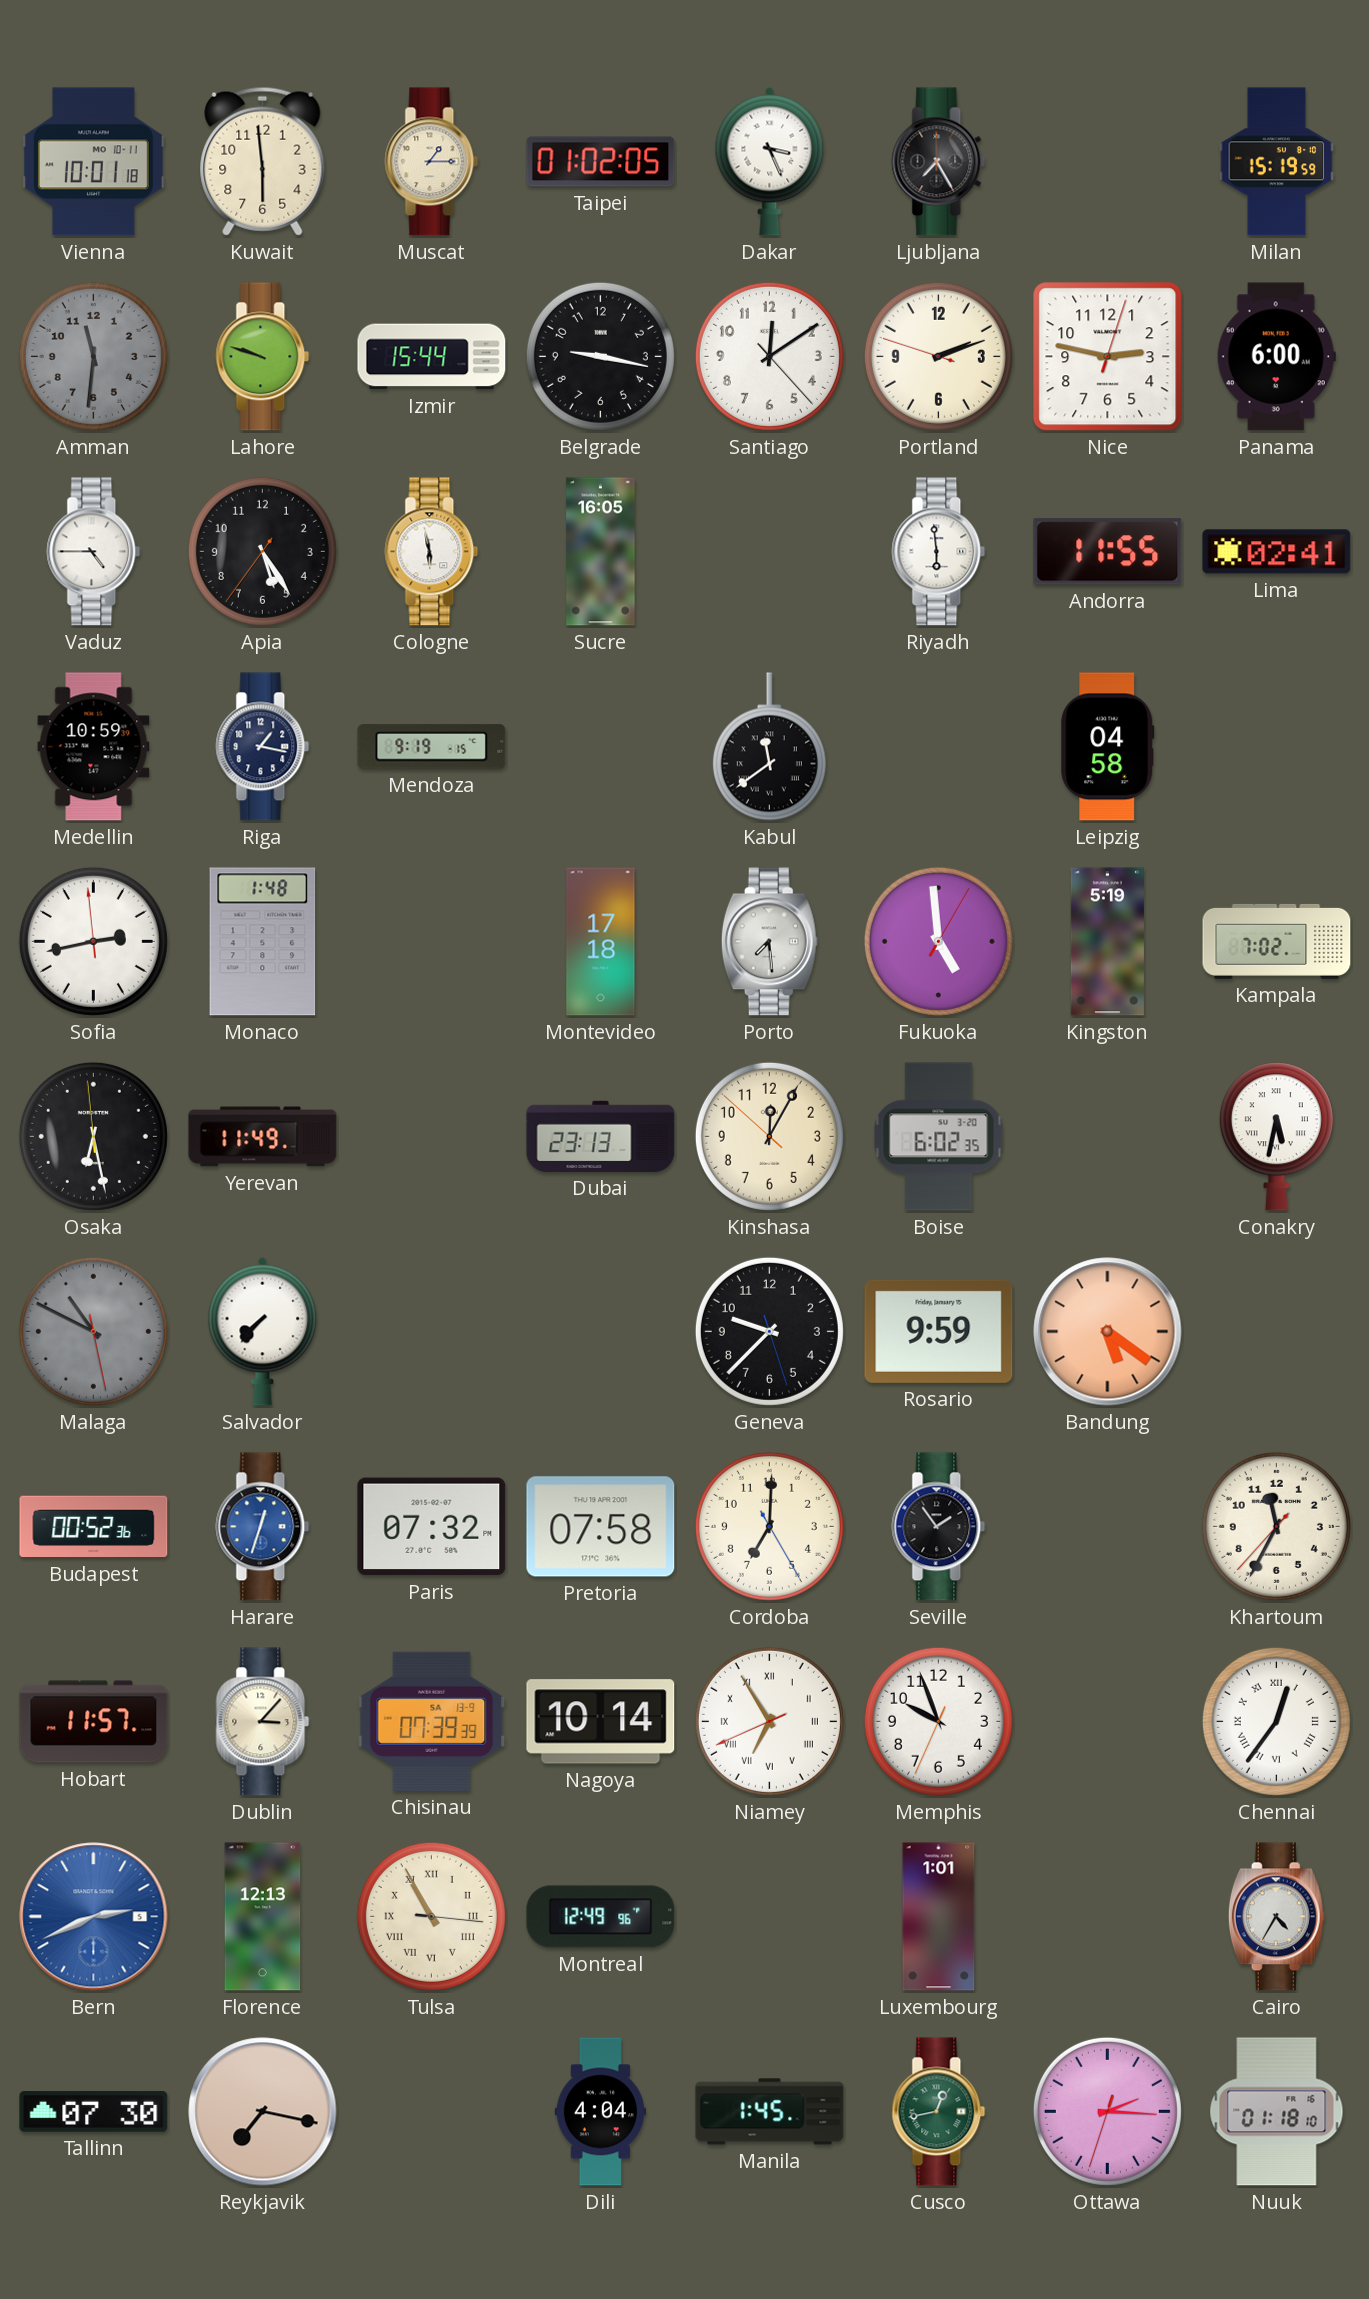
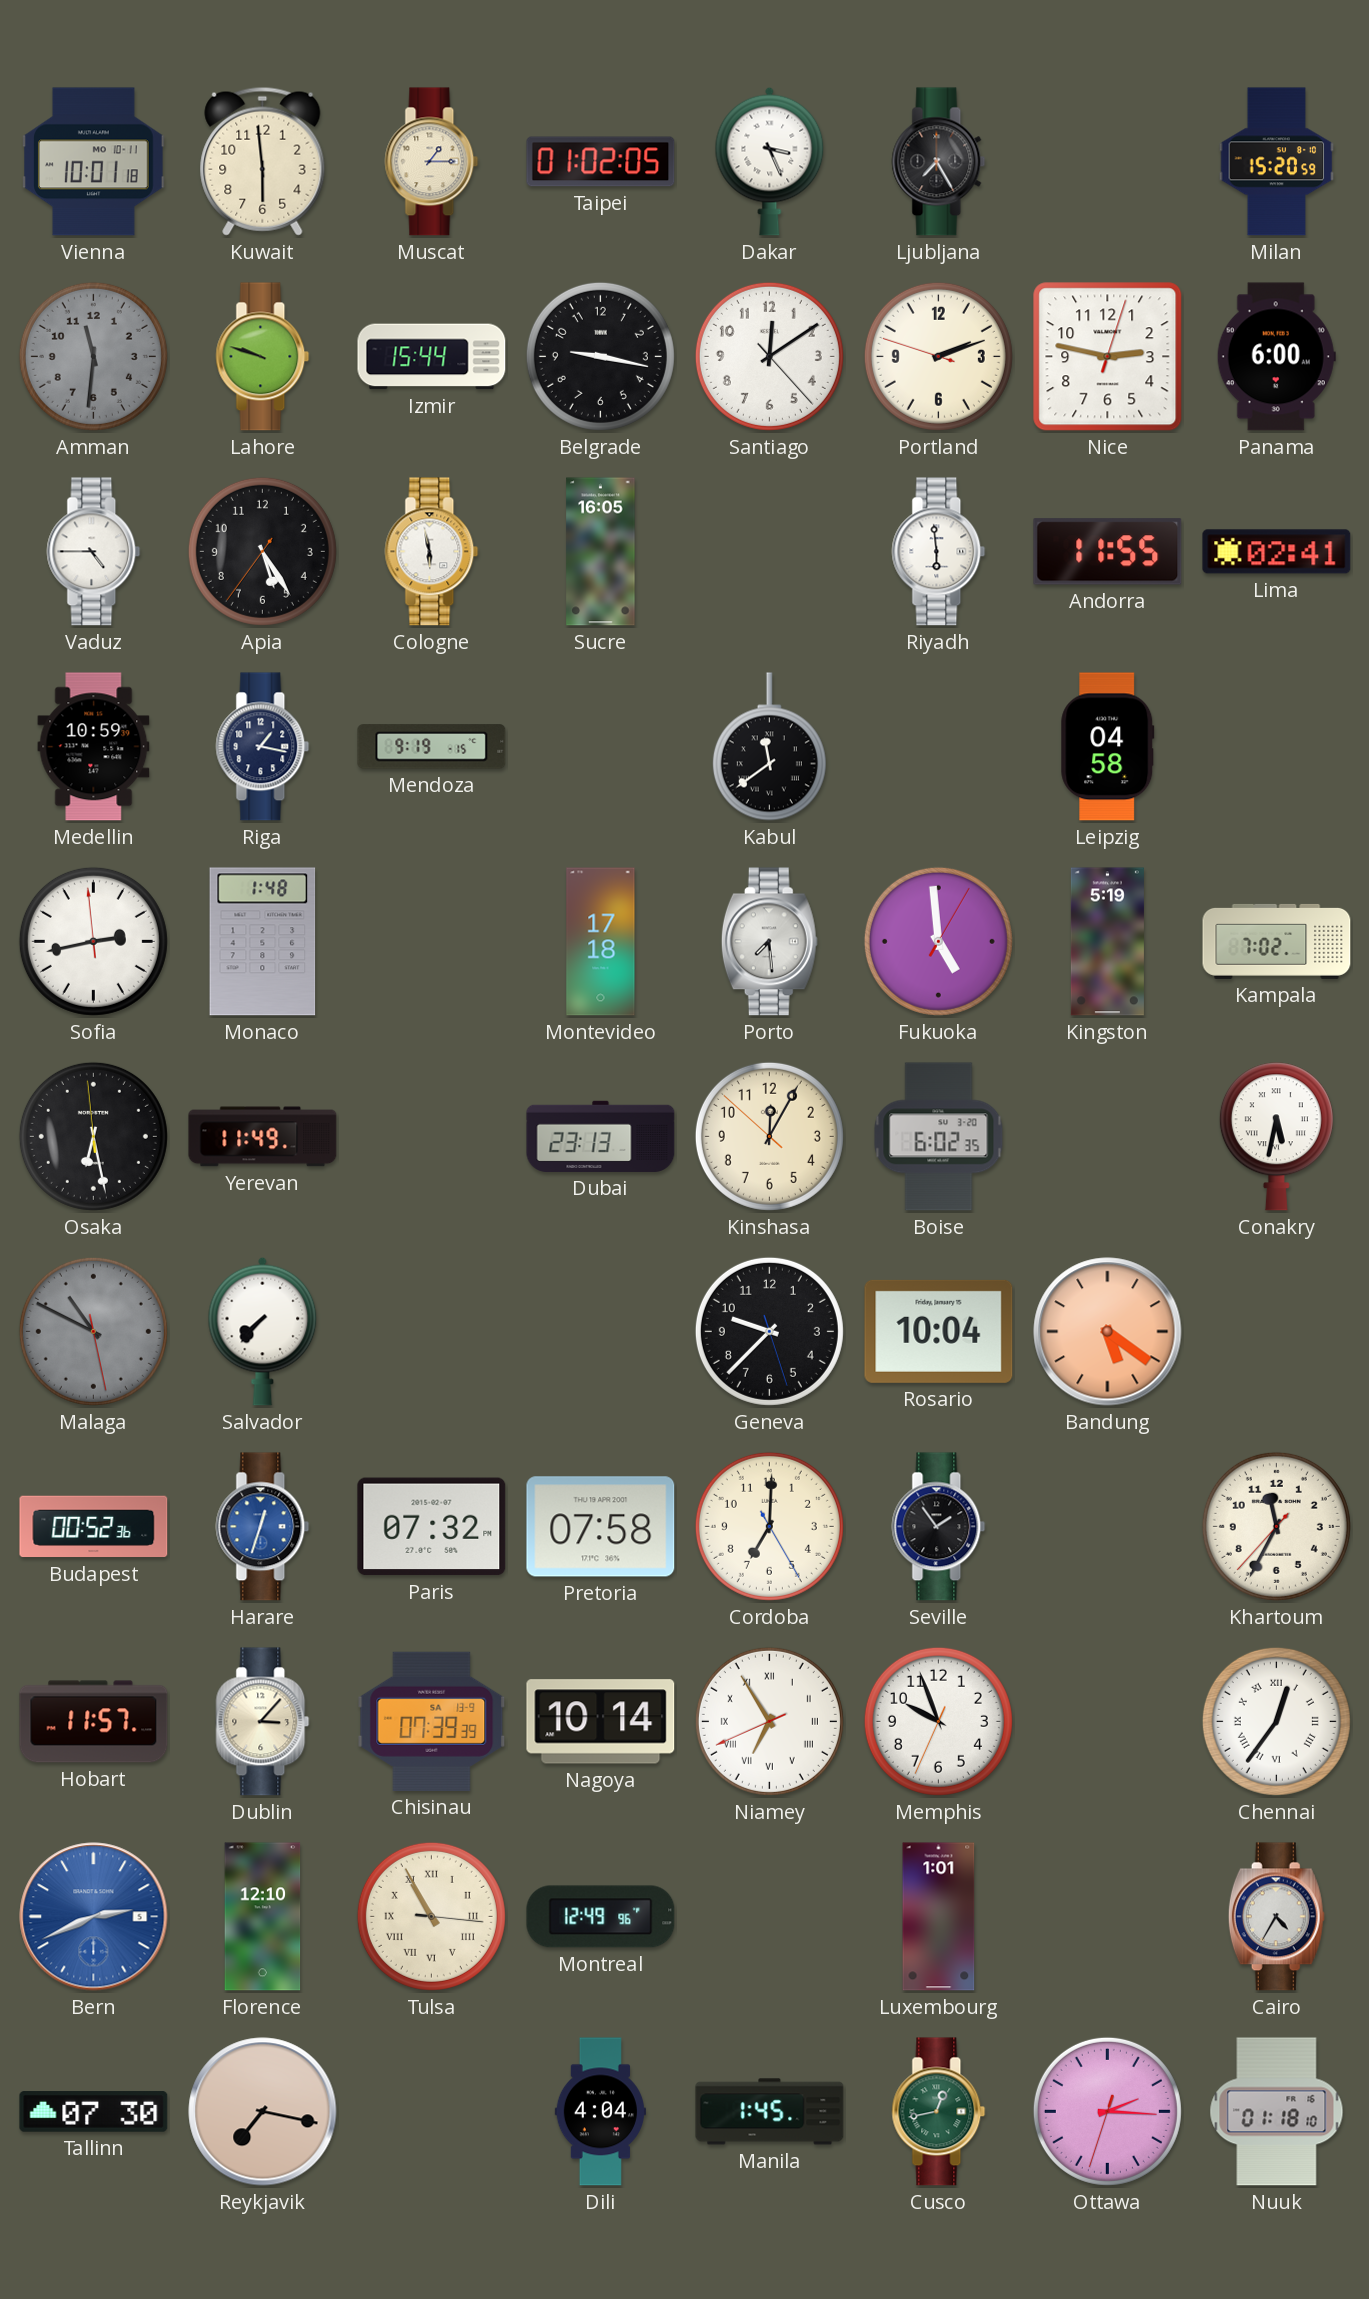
Milan: 15:19 -> 15:20
Rosario: 9:59 -> 10:04
Florence: 12:13 -> 12:10
